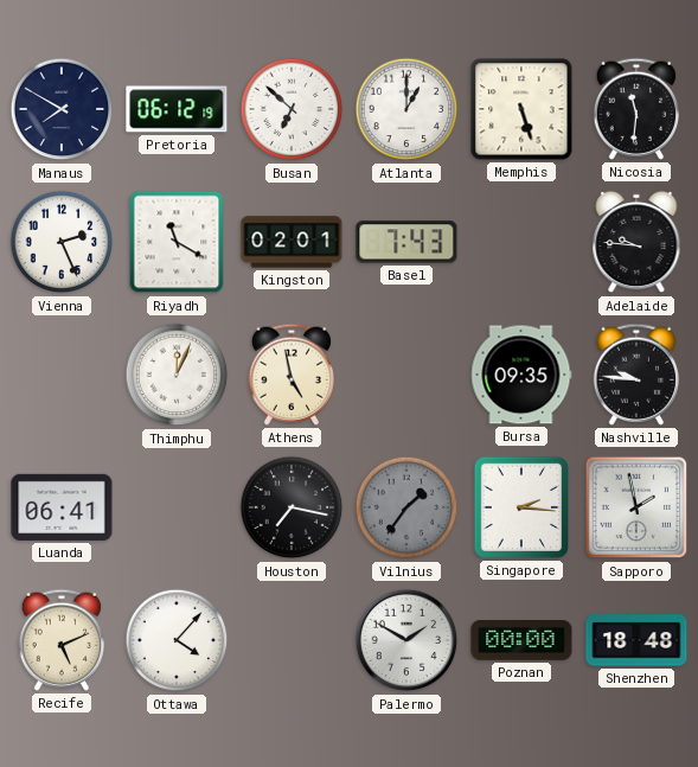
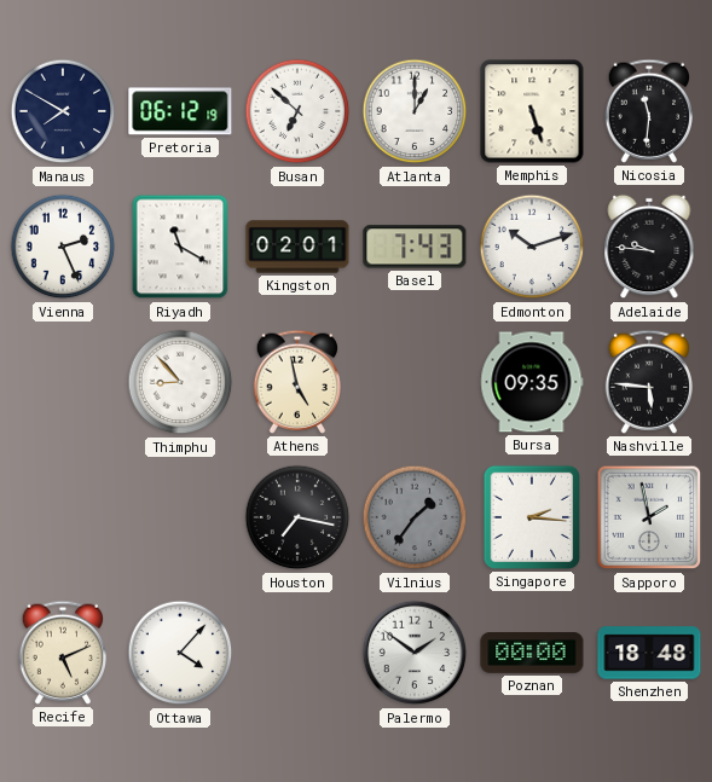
Edmonton: none -> 10:12
Thimphu: 12:04 -> 8:53
Nashville: 9:46 -> 5:46
Luanda: 06:41 -> none
Palermo: 1:50 -> 1:51
